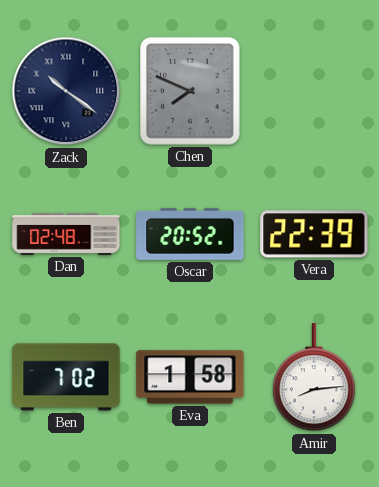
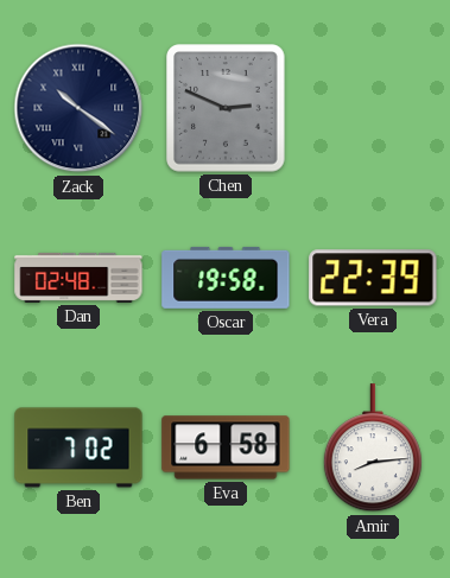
Chen: 7:49 -> 2:49
Oscar: 20:52 -> 19:58
Eva: 1:58 -> 6:58
